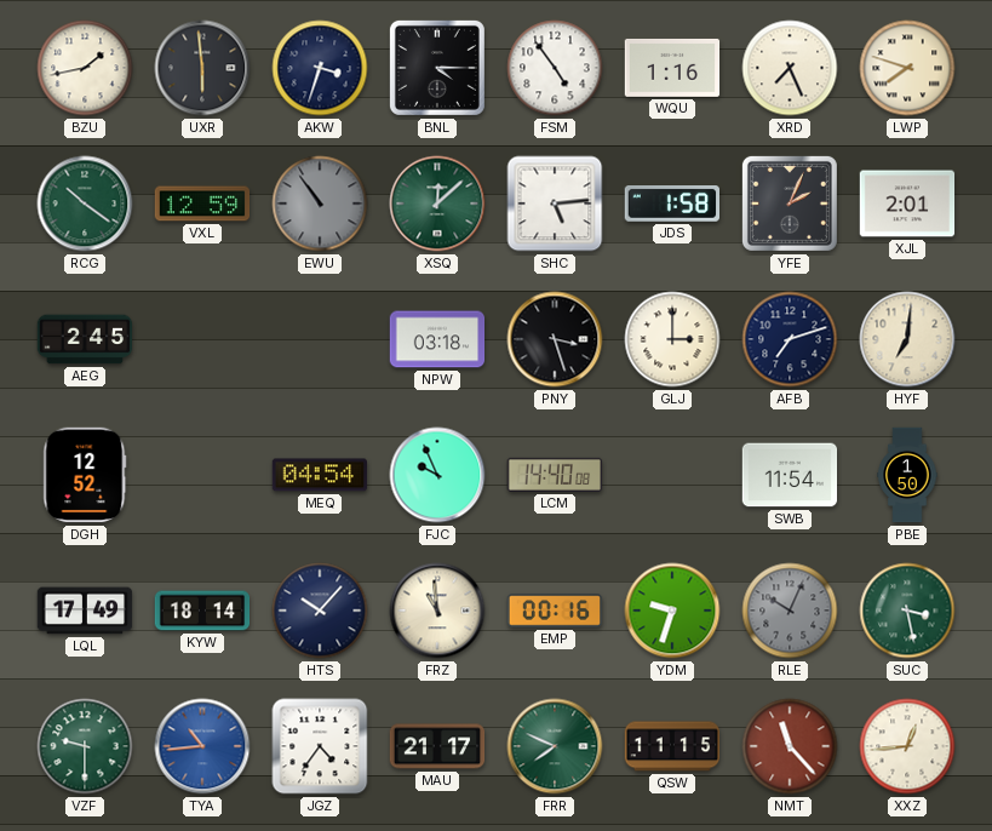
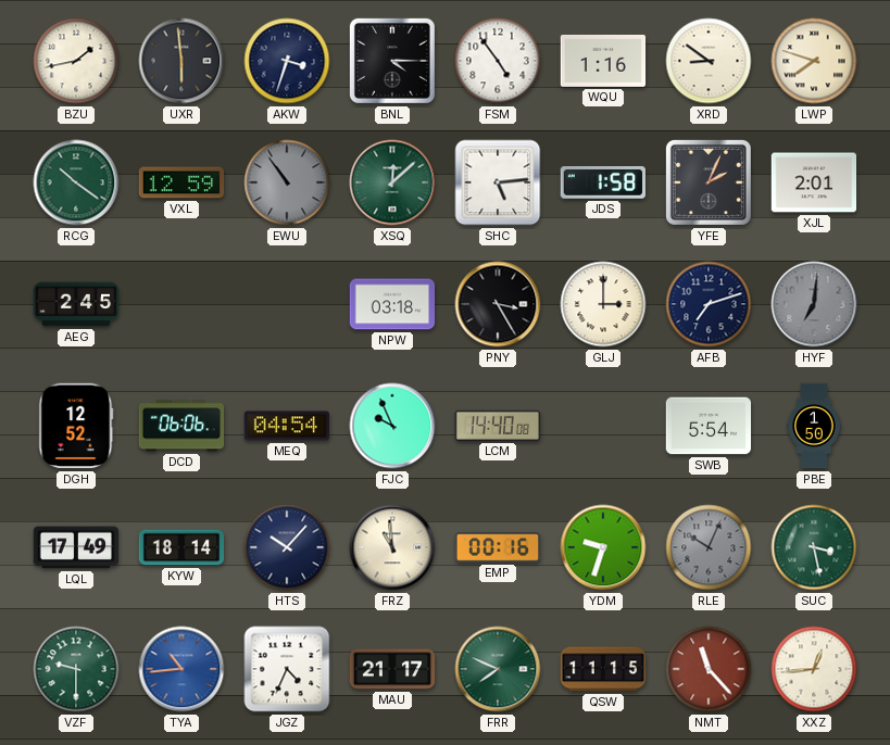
XRD: 7:26 -> 8:51
PNY: 3:27 -> 3:25
HYF dial: cream -> grey
DCD: none -> 06:06
SWB: 11:54 -> 5:54
JGZ: 4:36 -> 4:34
